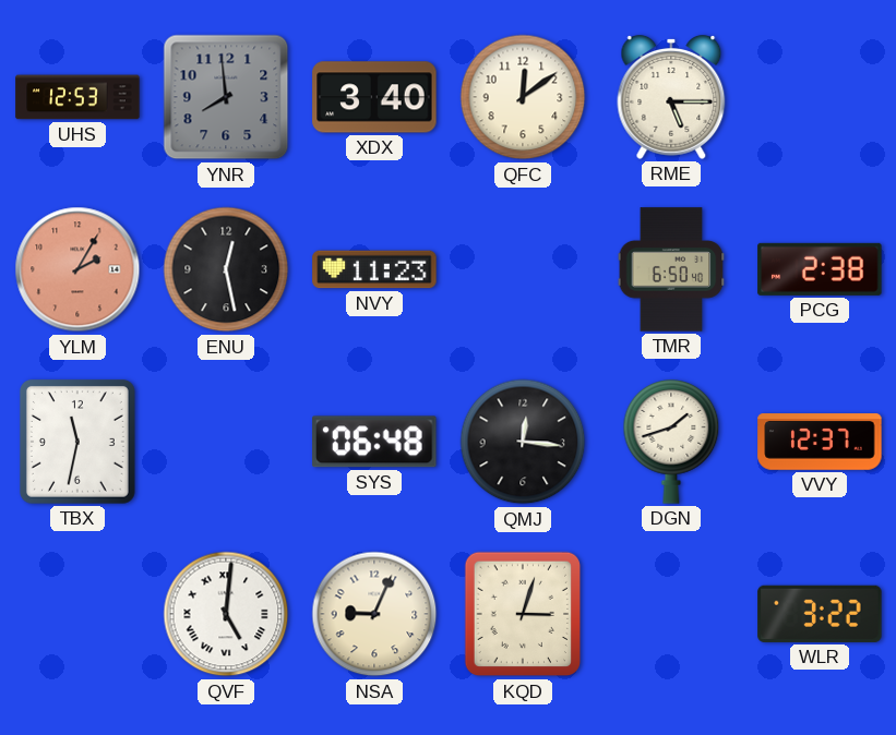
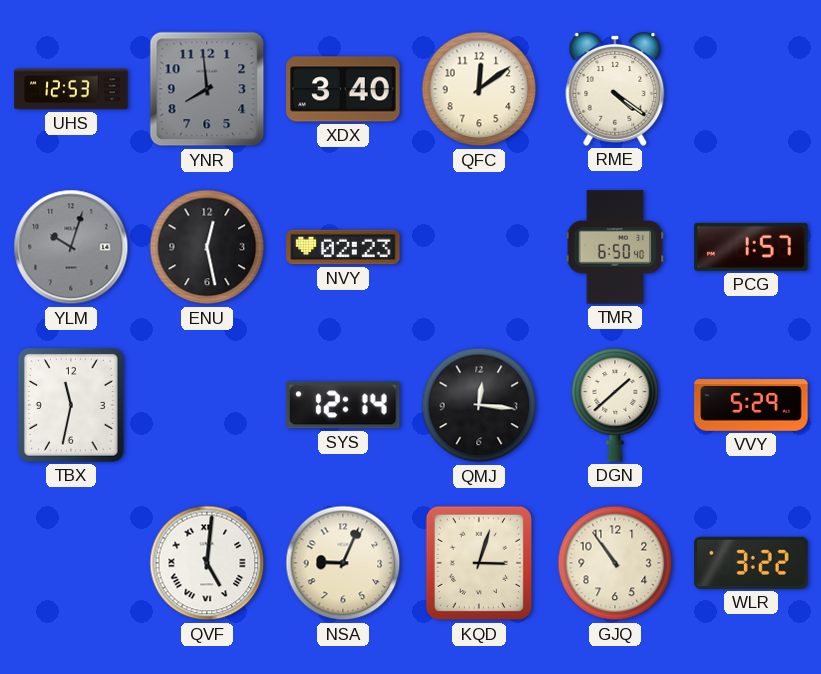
RME: 5:15 -> 4:21
YLM: 2:05 -> 10:03
YLM dial: salmon -> grey
NVY: 11:23 -> 02:23
PCG: 2:38 -> 1:57
SYS: 06:48 -> 12:14
DGN: 1:42 -> 1:38
VVY: 12:37 -> 5:29
GJQ: none -> 10:54
